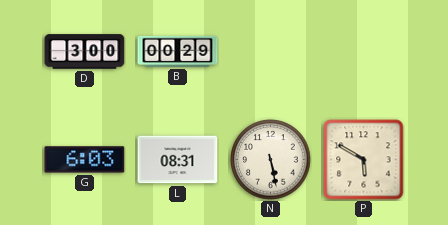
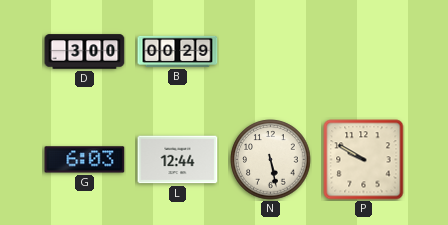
L: 08:31 -> 12:44
P: 5:50 -> 9:50
